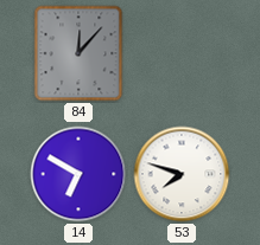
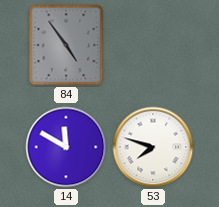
84: 12:07 -> 4:54
14: 6:50 -> 11:50
